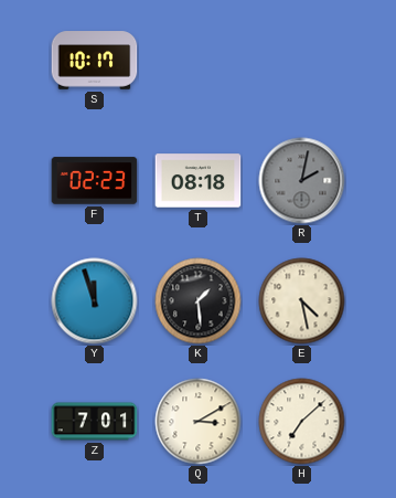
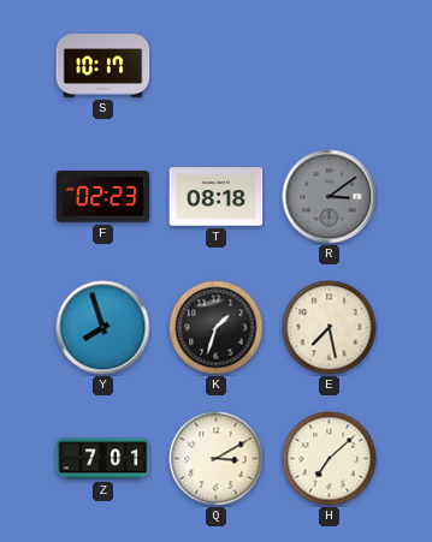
R: 2:02 -> 3:09
Y: 11:57 -> 7:57
K: 1:29 -> 1:33
E: 4:28 -> 7:28
